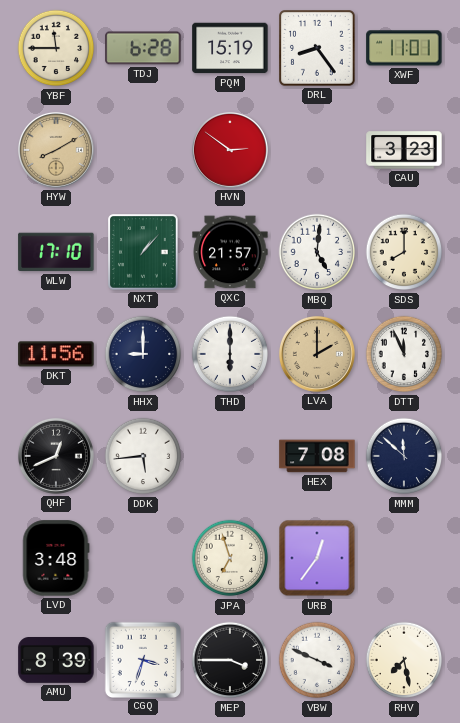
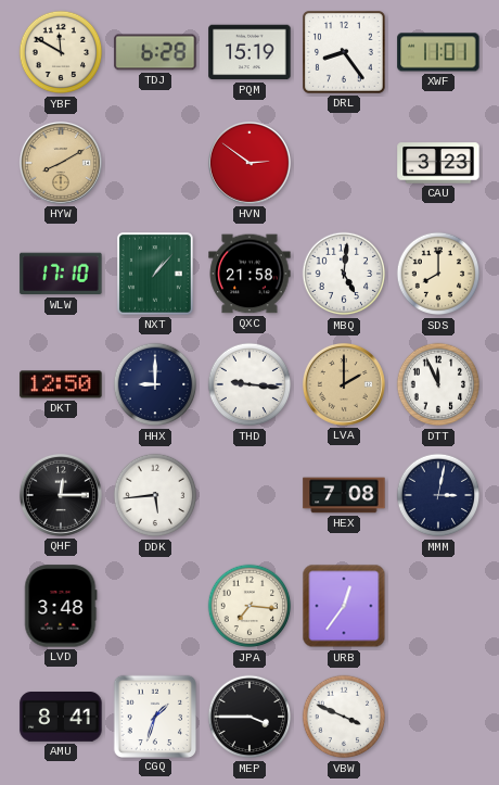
YBF: 11:45 -> 11:50
QXC: 21:57 -> 21:58
DKT: 11:56 -> 12:50
THD: 6:00 -> 9:16
QHF: 12:41 -> 12:15
MMM: 11:52 -> 3:02
JPA: 6:57 -> 7:16
AMU: 8:39 -> 8:41
CGQ: 3:33 -> 1:33
RHV: 7:28 -> none
